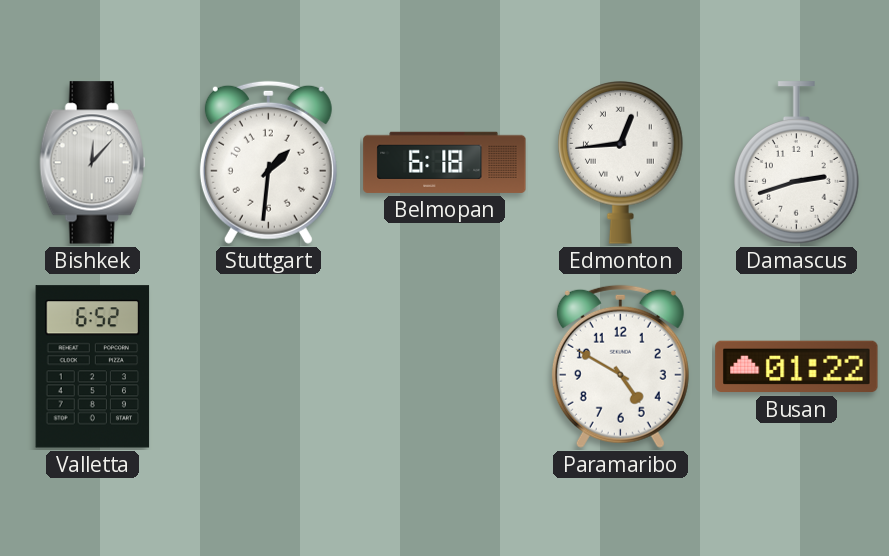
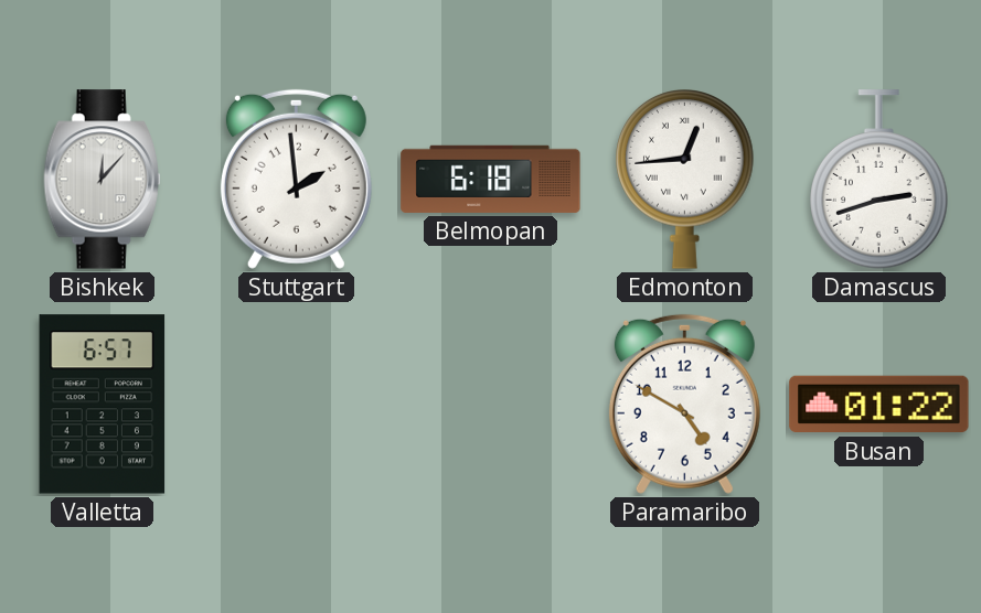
Stuttgart: 1:31 -> 1:59
Valletta: 6:52 -> 6:57
